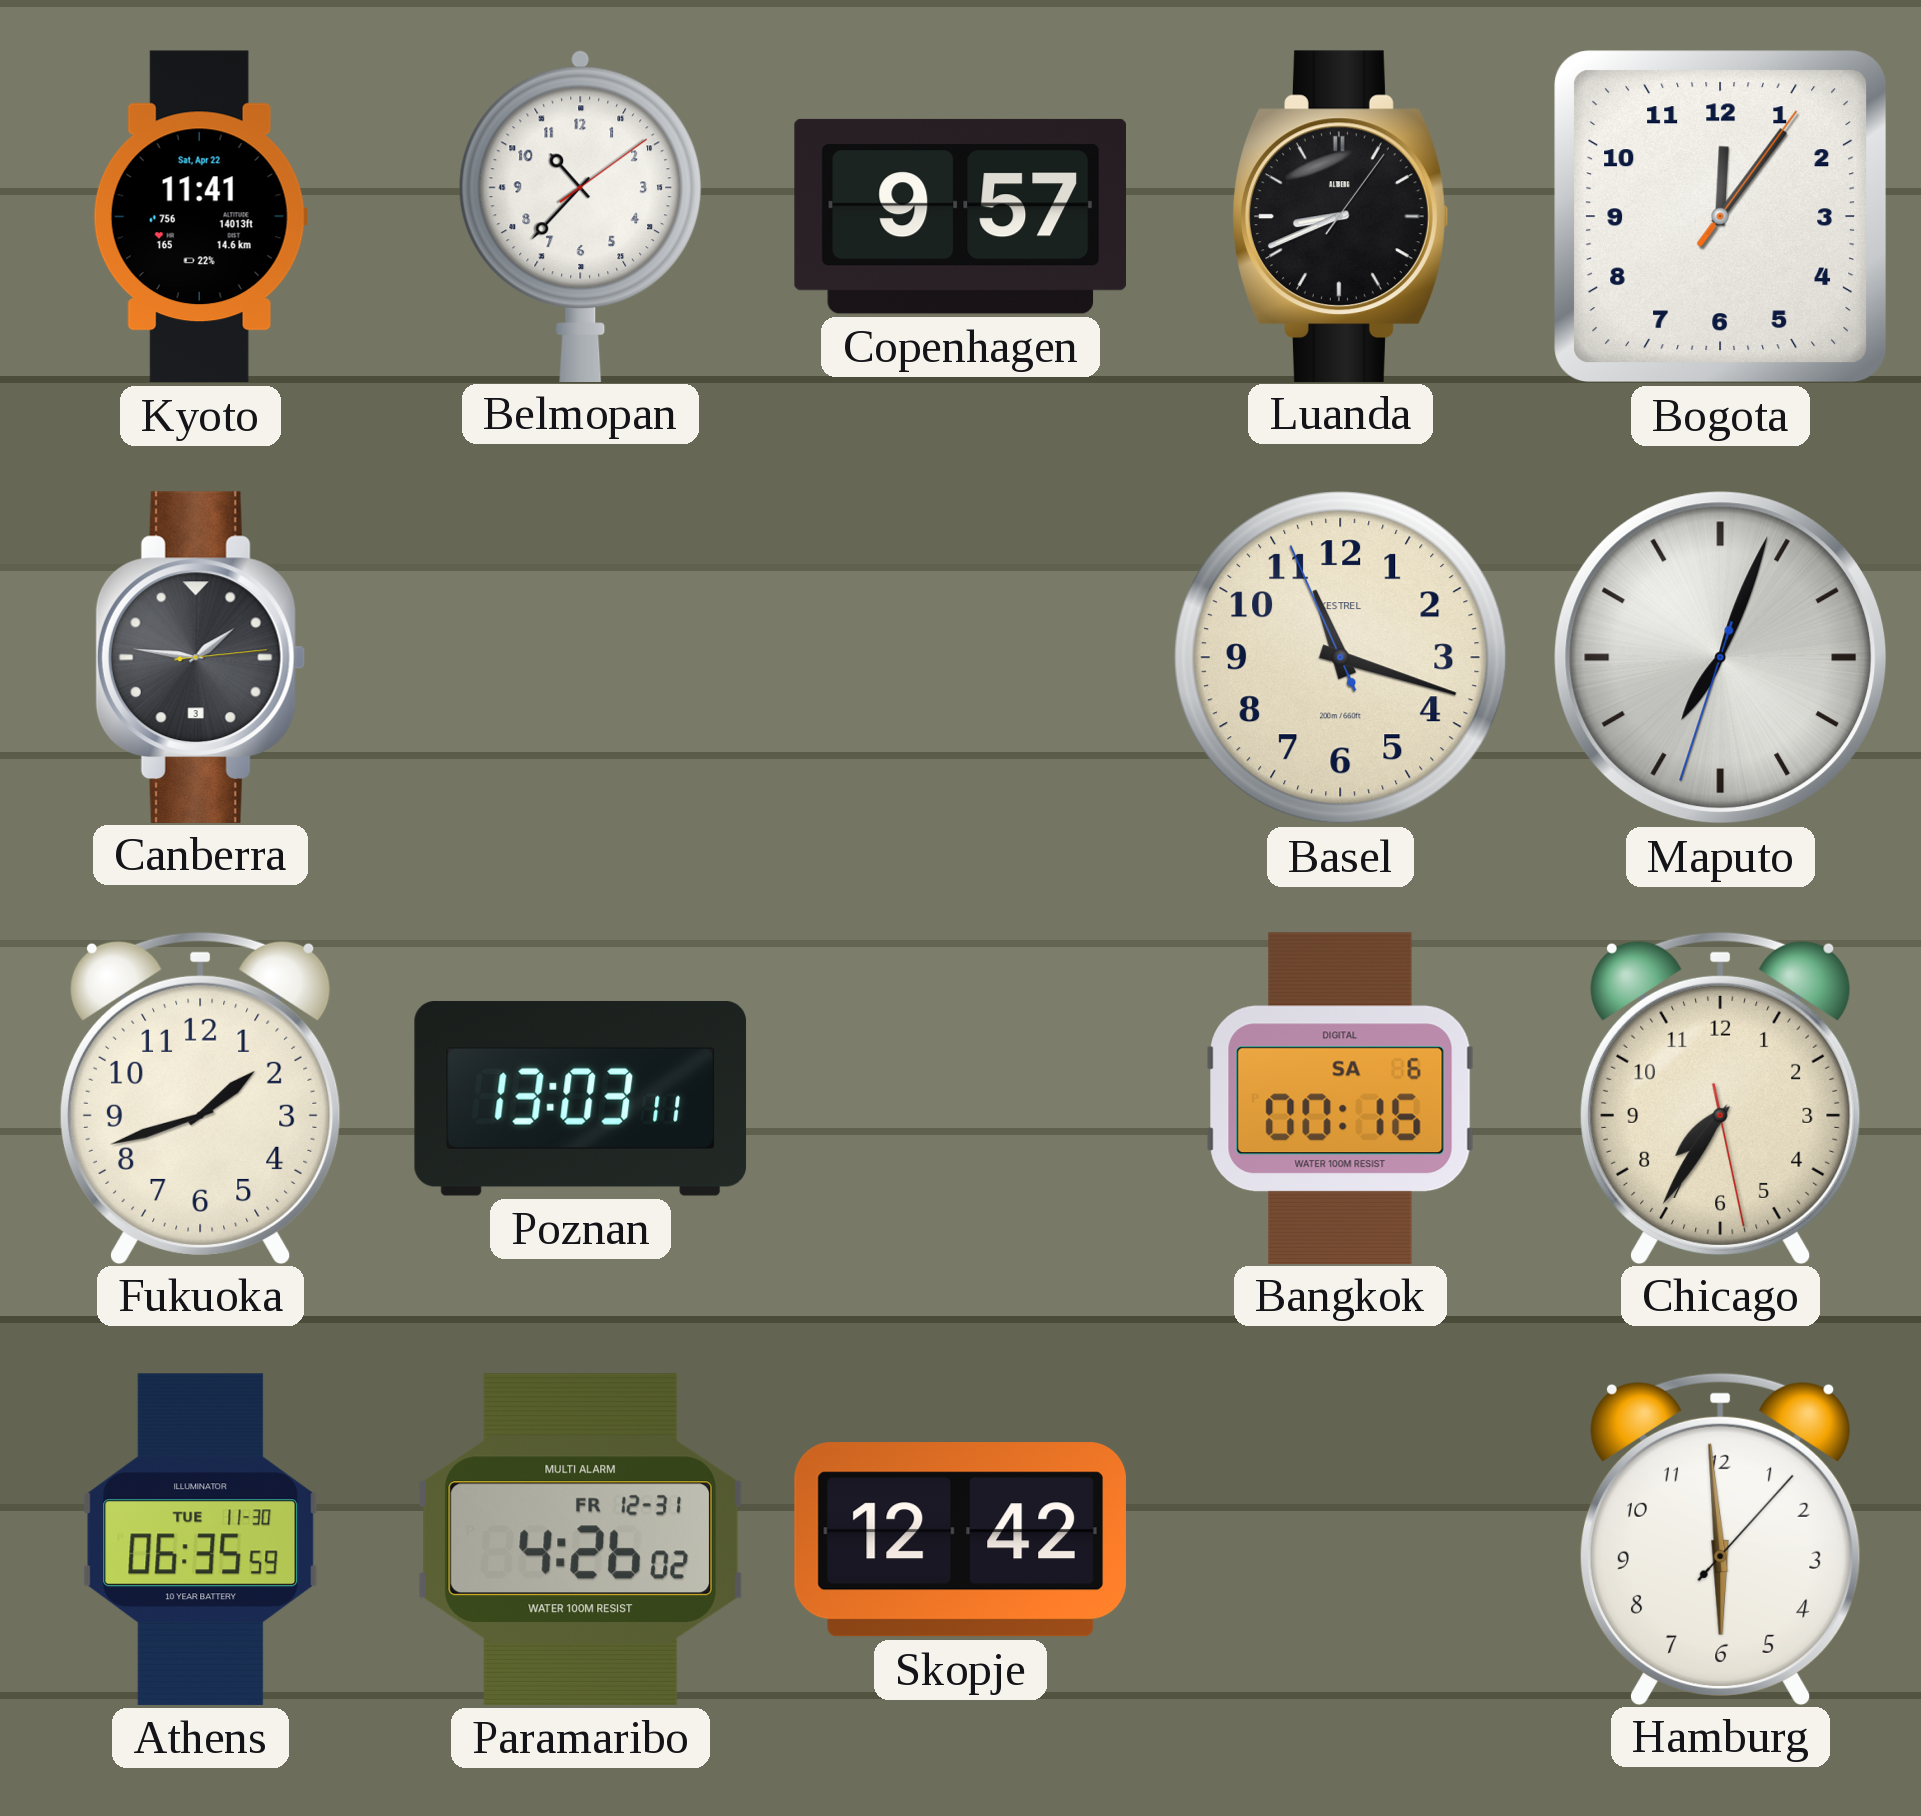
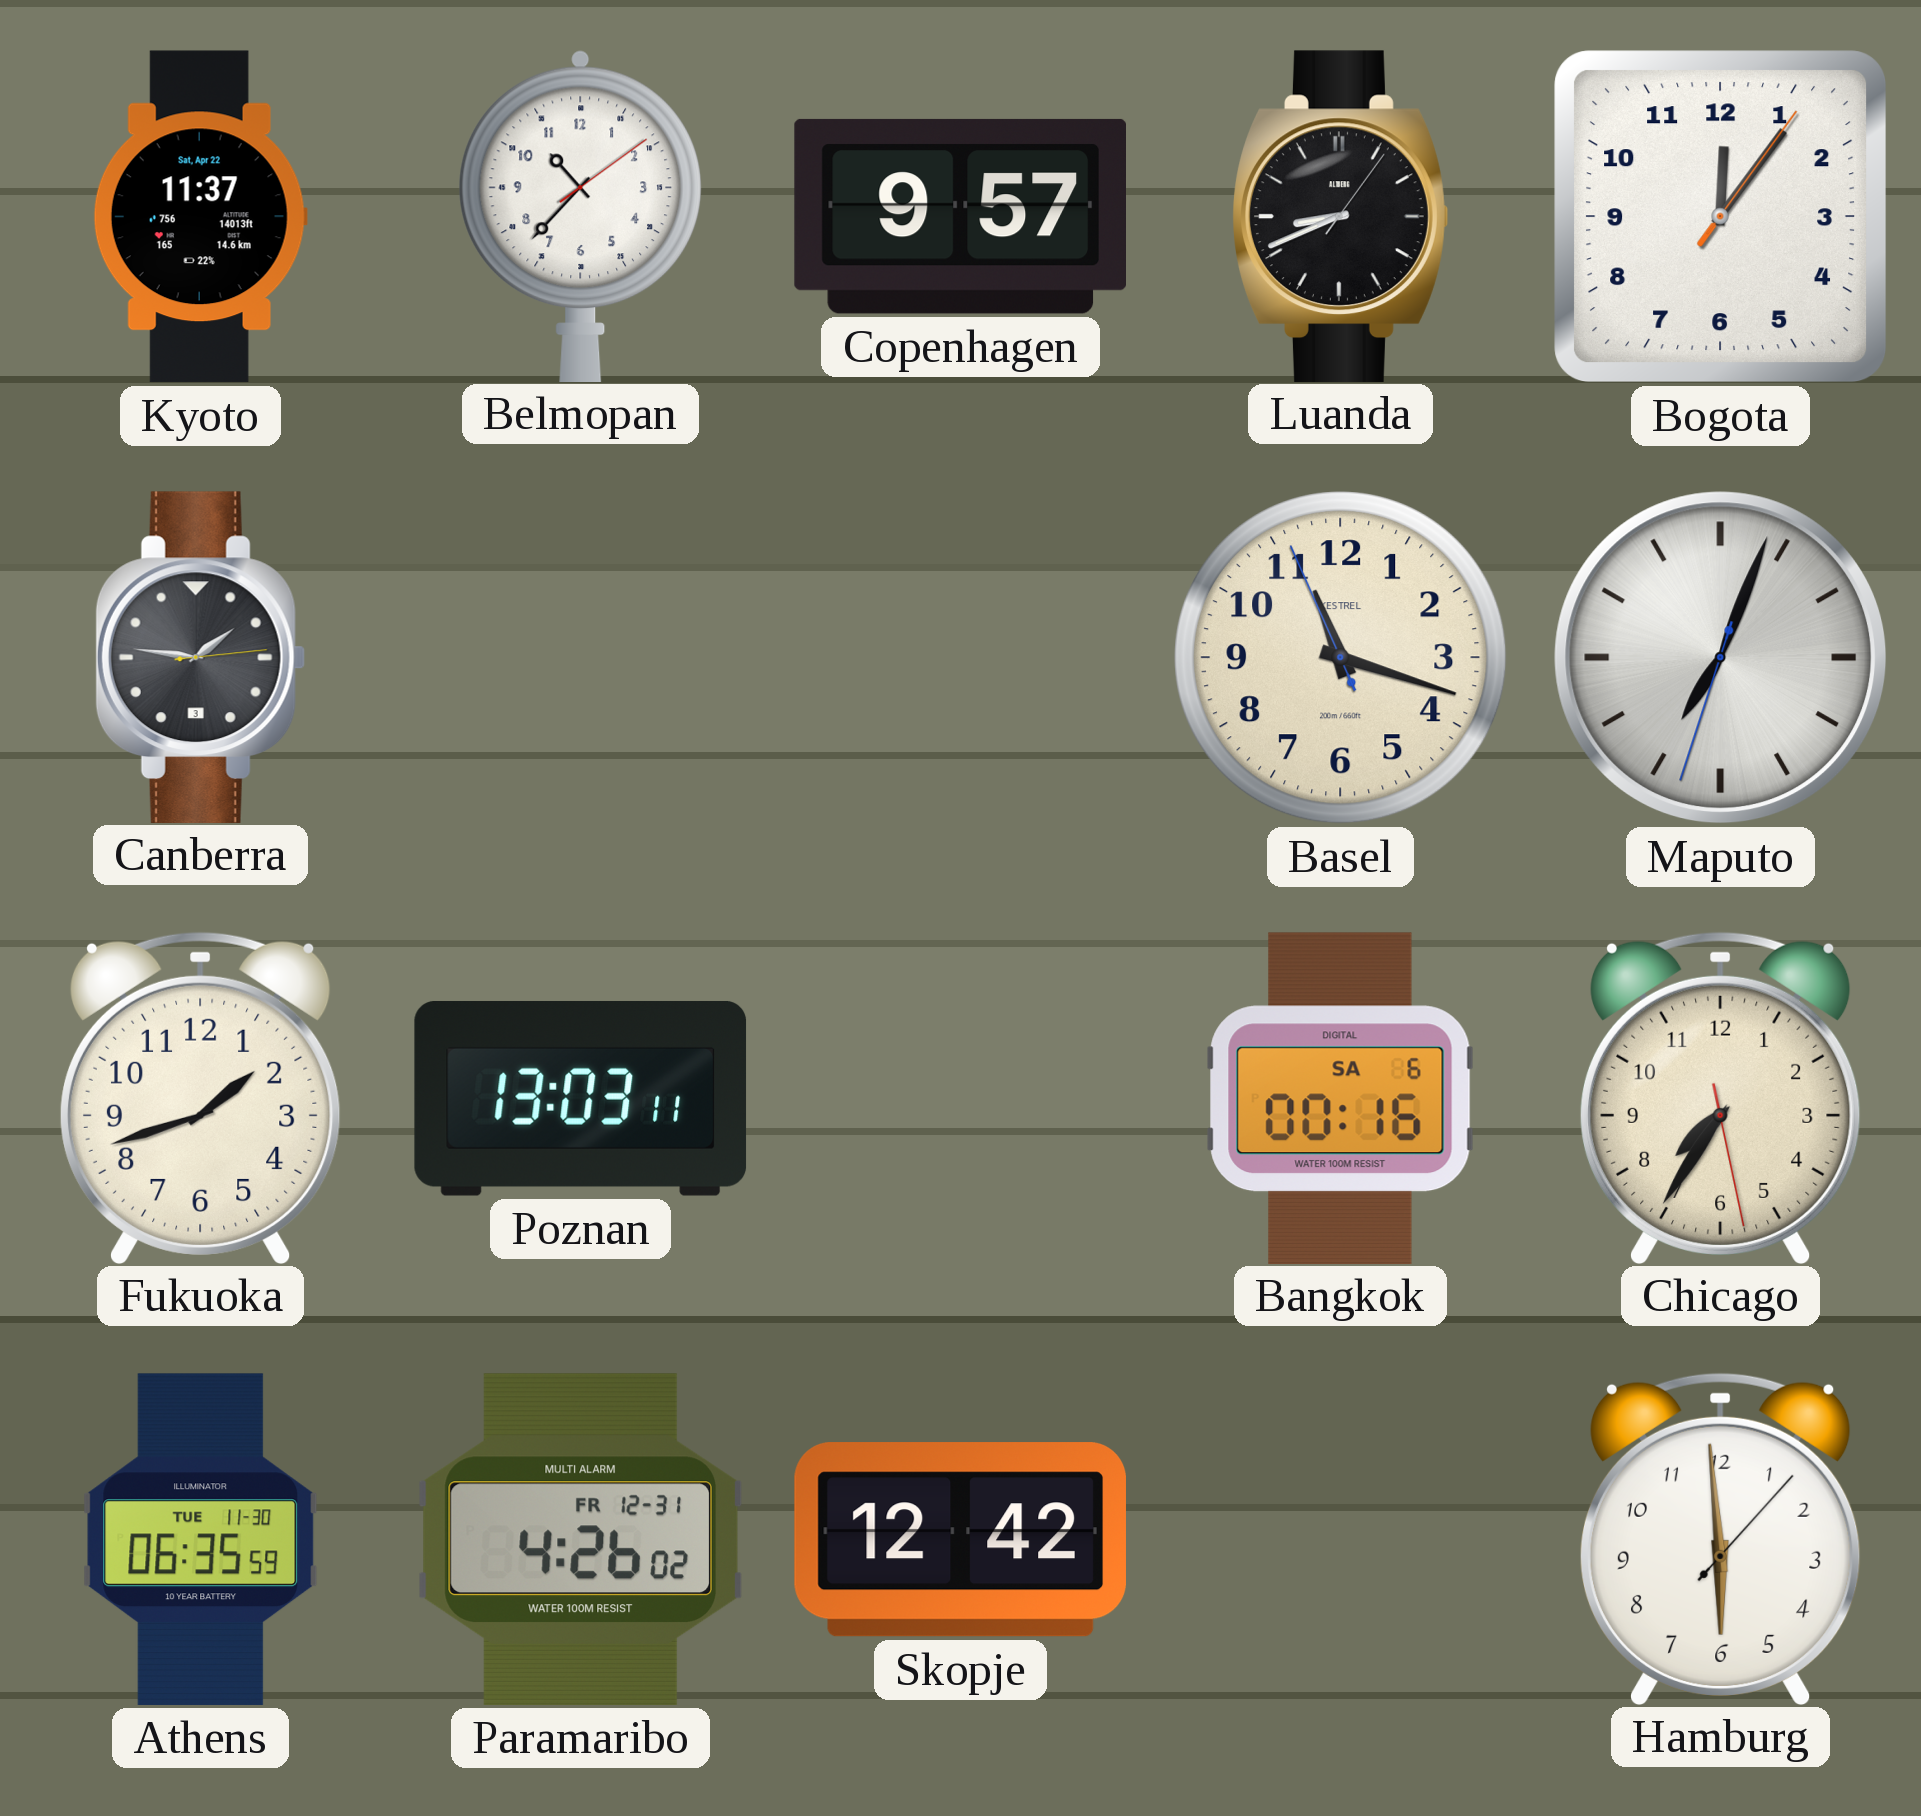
Kyoto: 11:41 -> 11:37
